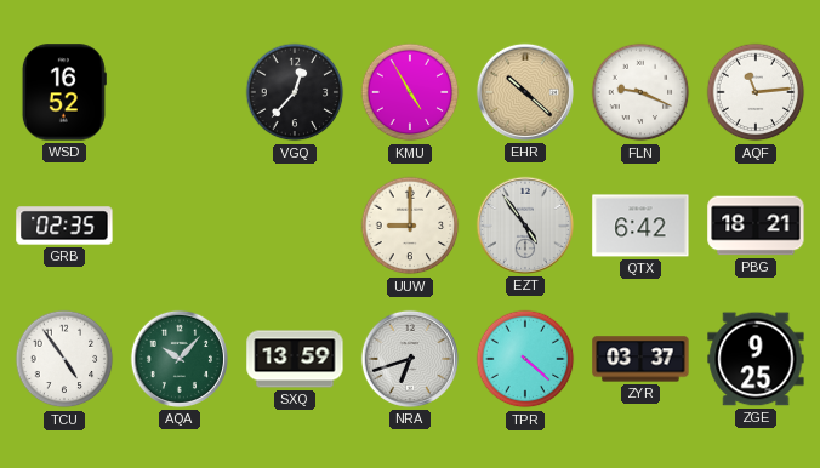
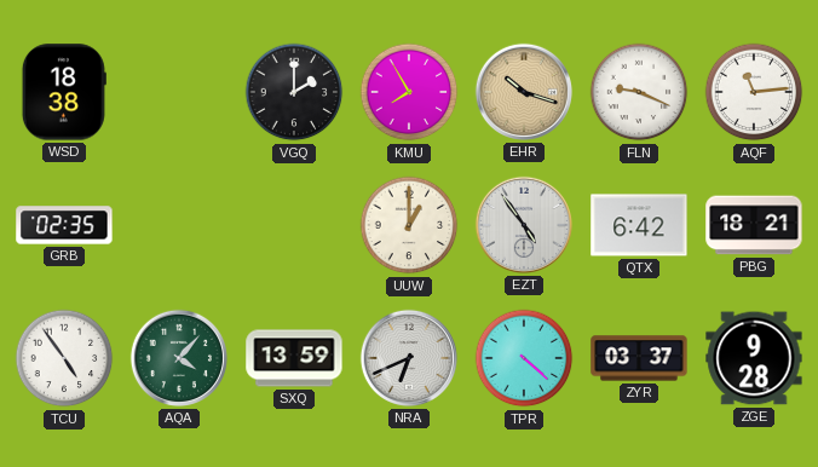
WSD: 16:52 -> 18:38
VGQ: 12:37 -> 2:00
KMU: 4:55 -> 7:55
EHR: 10:22 -> 10:18
UUW: 9:00 -> 1:00
AQA: 10:07 -> 4:07
NRA: 6:42 -> 6:41
ZGE: 9:25 -> 9:28
